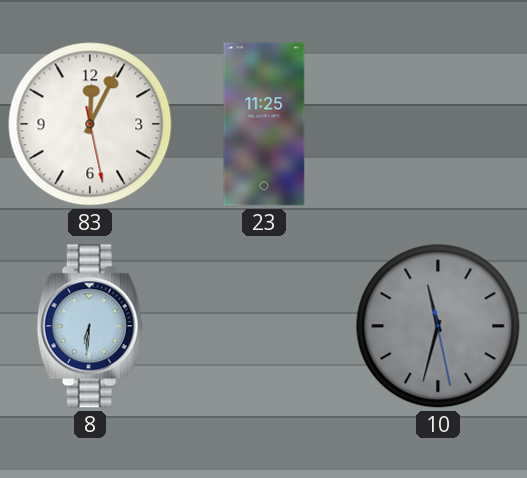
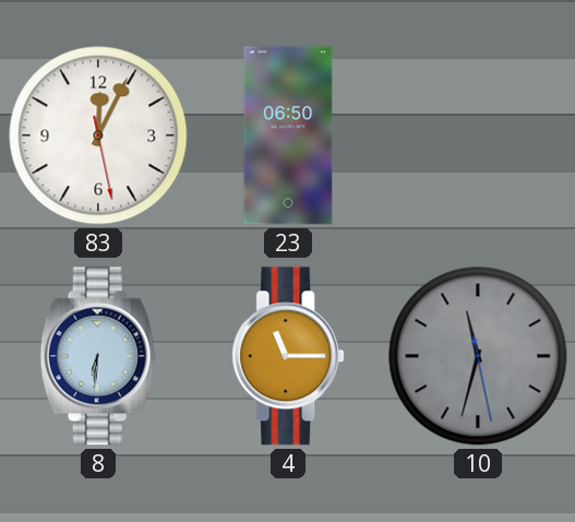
23: 11:25 -> 06:50
4: none -> 11:15
